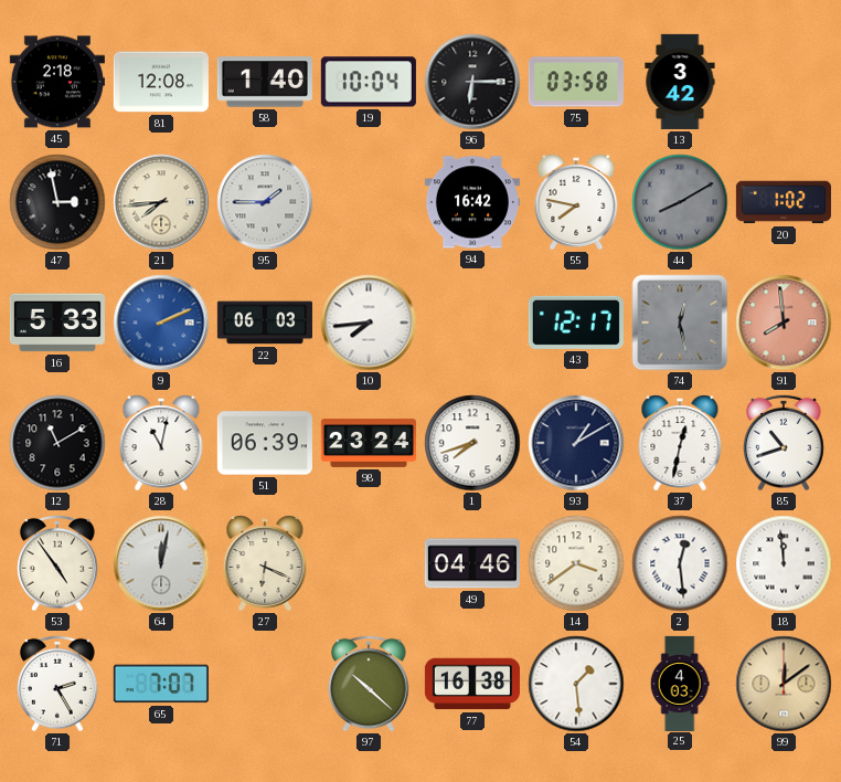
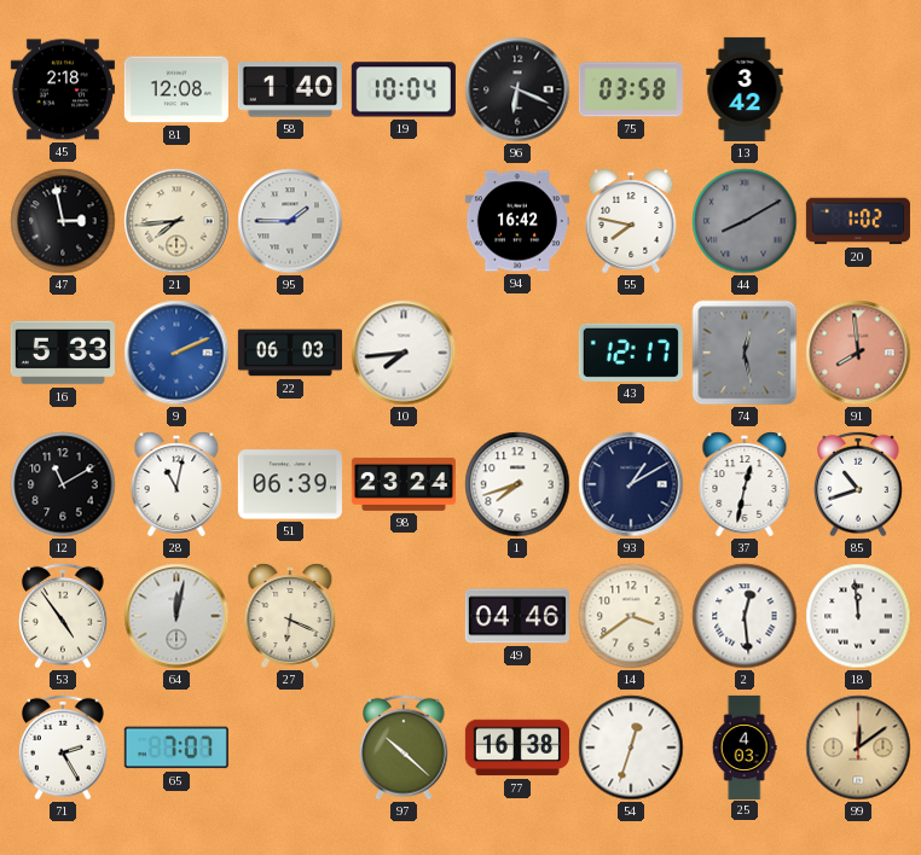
96: 6:15 -> 6:19
54: 1:29 -> 12:33
